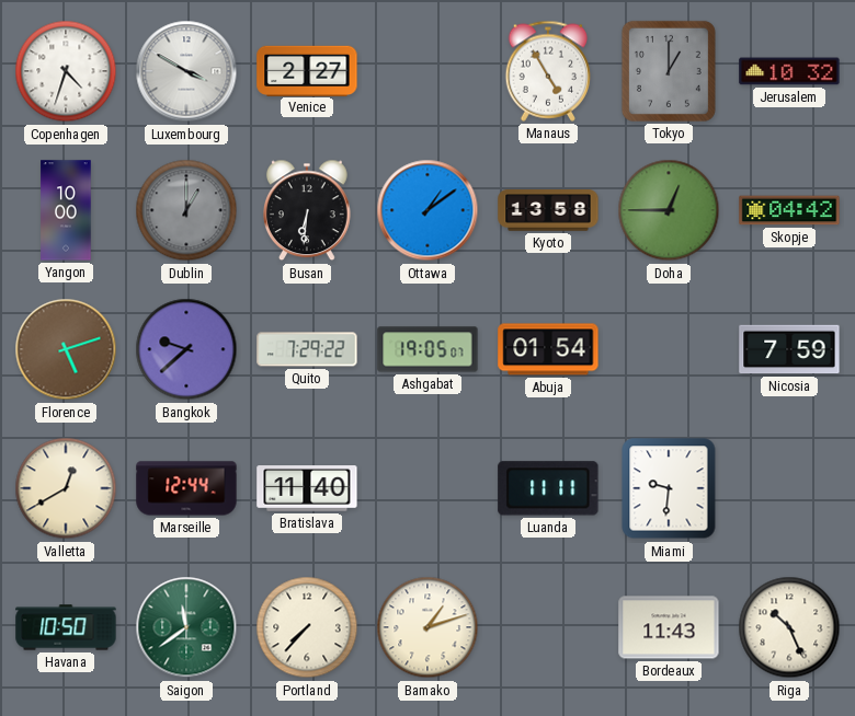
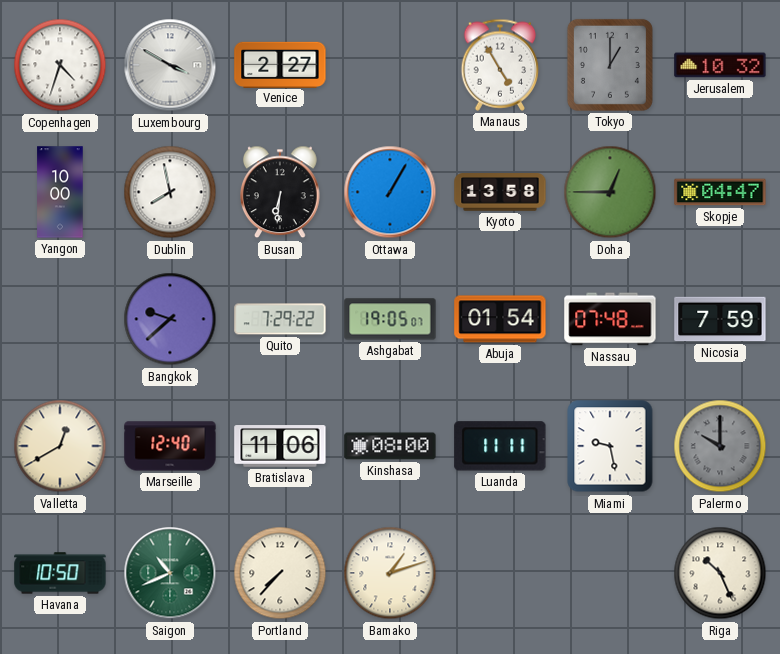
Dublin: 1:00 -> 7:58
Dublin dial: grey -> white
Ottawa: 1:09 -> 1:05
Skopje: 04:42 -> 04:47
Florence: 5:12 -> none
Nassau: none -> 07:48
Marseille: 12:44 -> 12:40
Bratislava: 11:40 -> 11:06
Kinshasa: none -> 08:00
Miami: 9:31 -> 9:28
Palermo: none -> 10:00
Saigon: 11:39 -> 10:41
Bordeaux: 11:43 -> none
